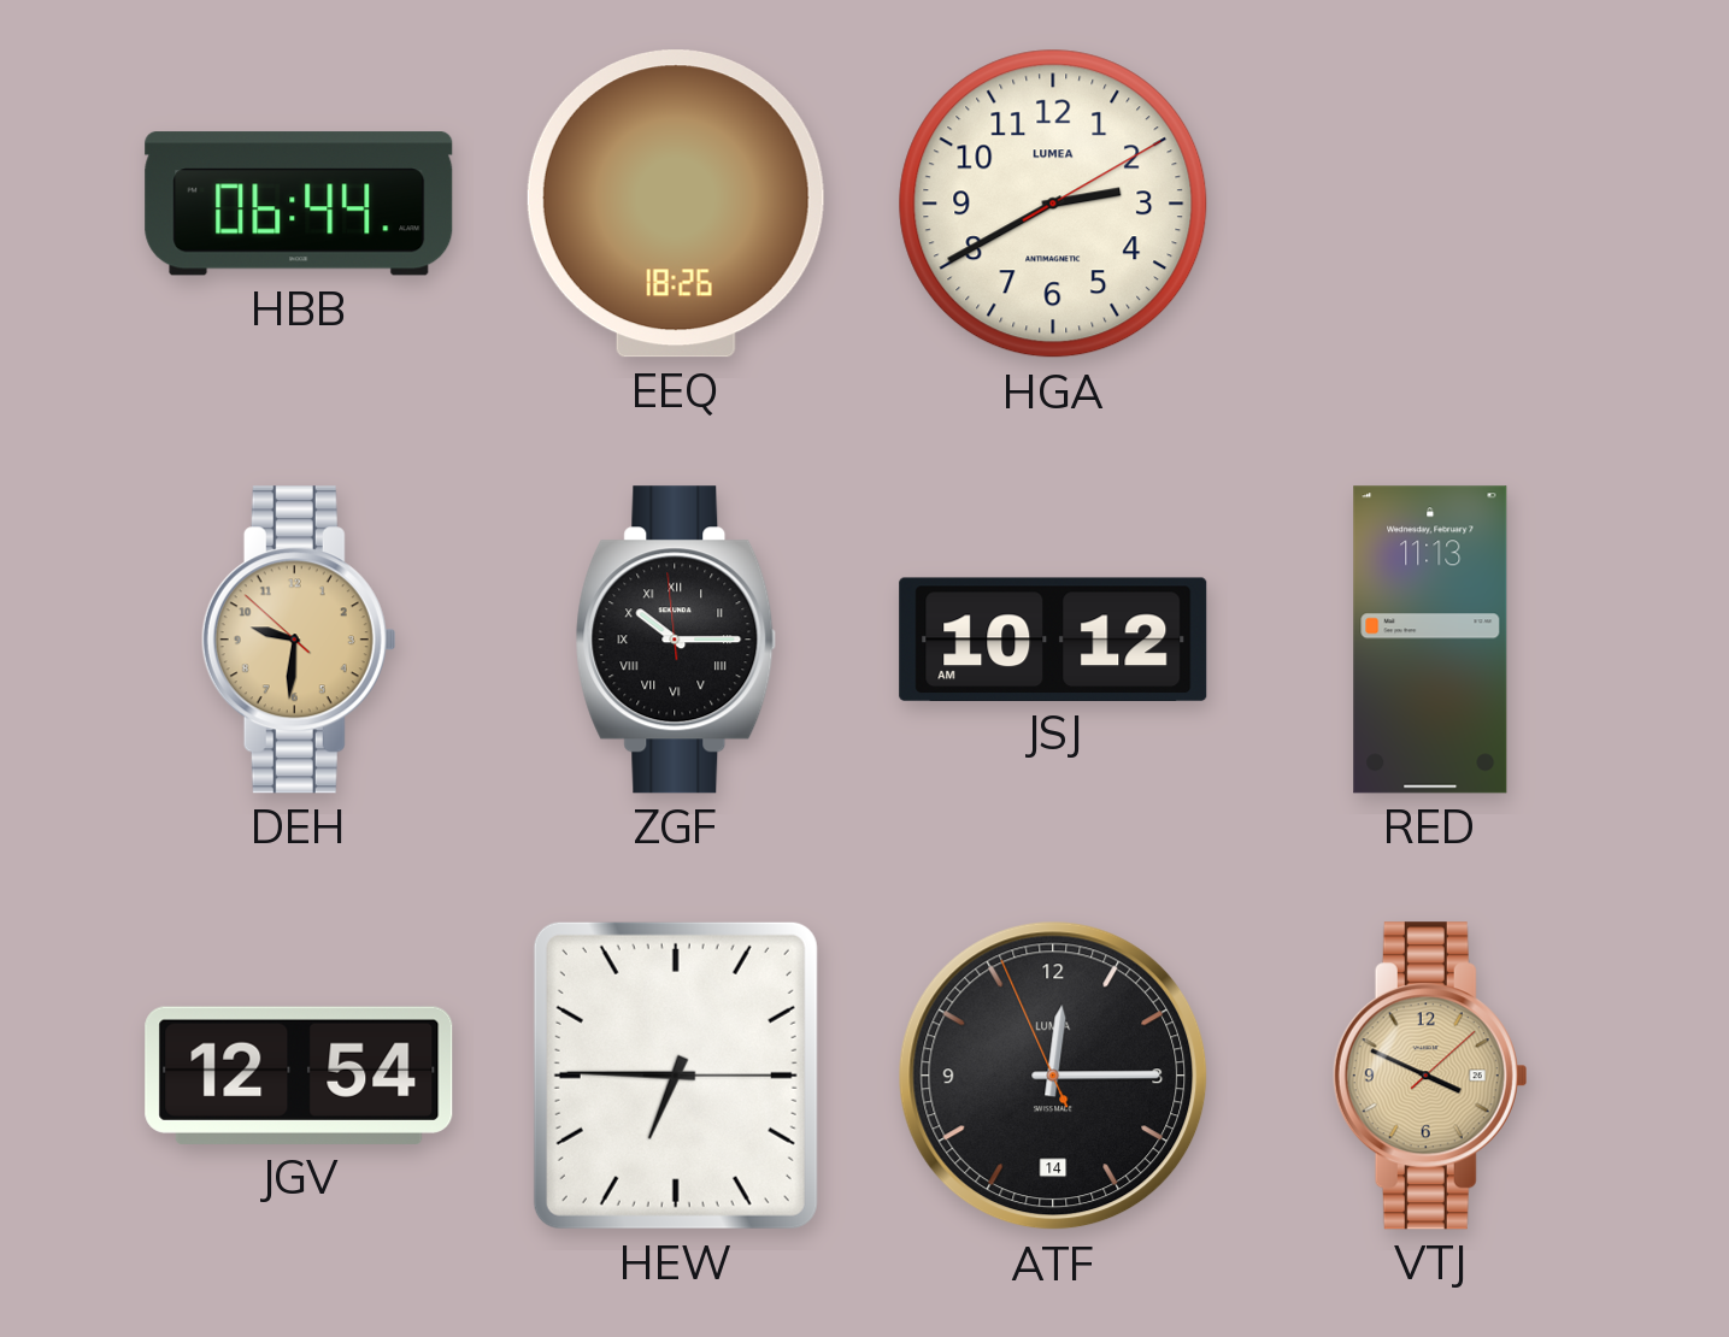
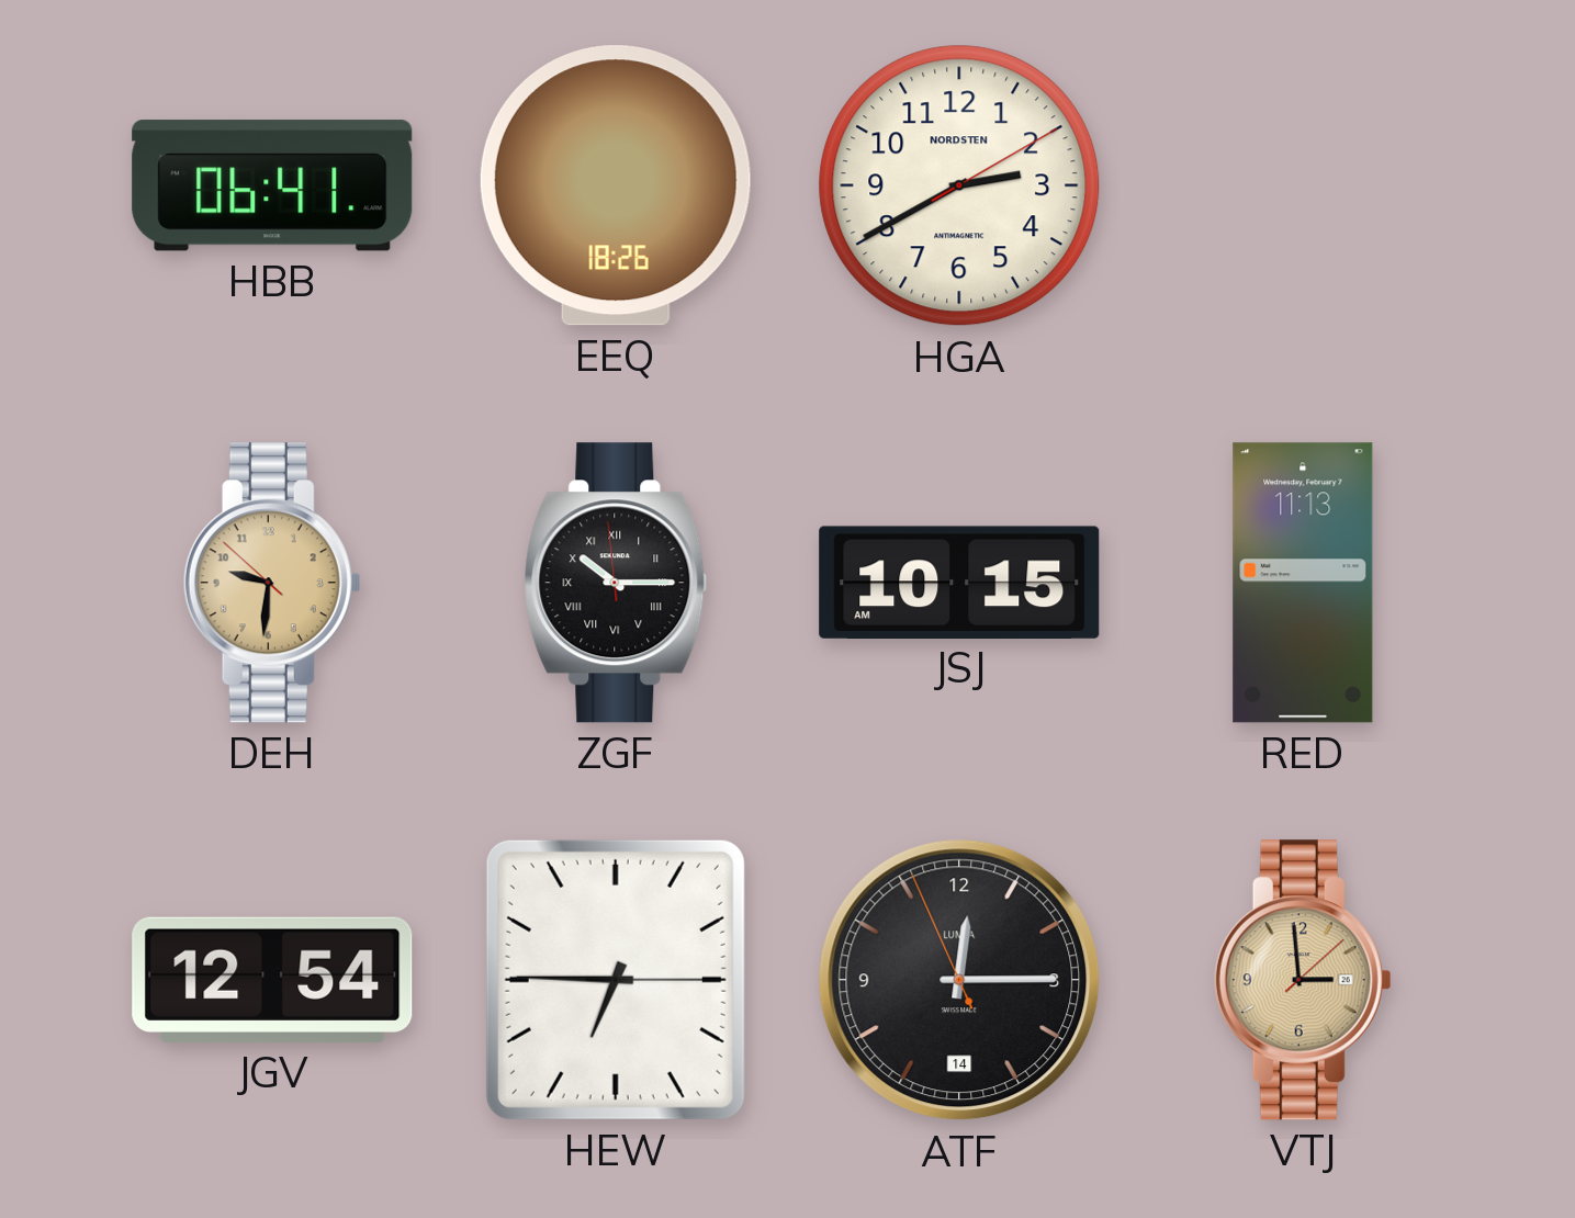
HBB: 06:44 -> 06:41
HGA brand: LUMEA -> NORDSTEN
JSJ: 10:12 -> 10:15
VTJ: 3:49 -> 2:59
